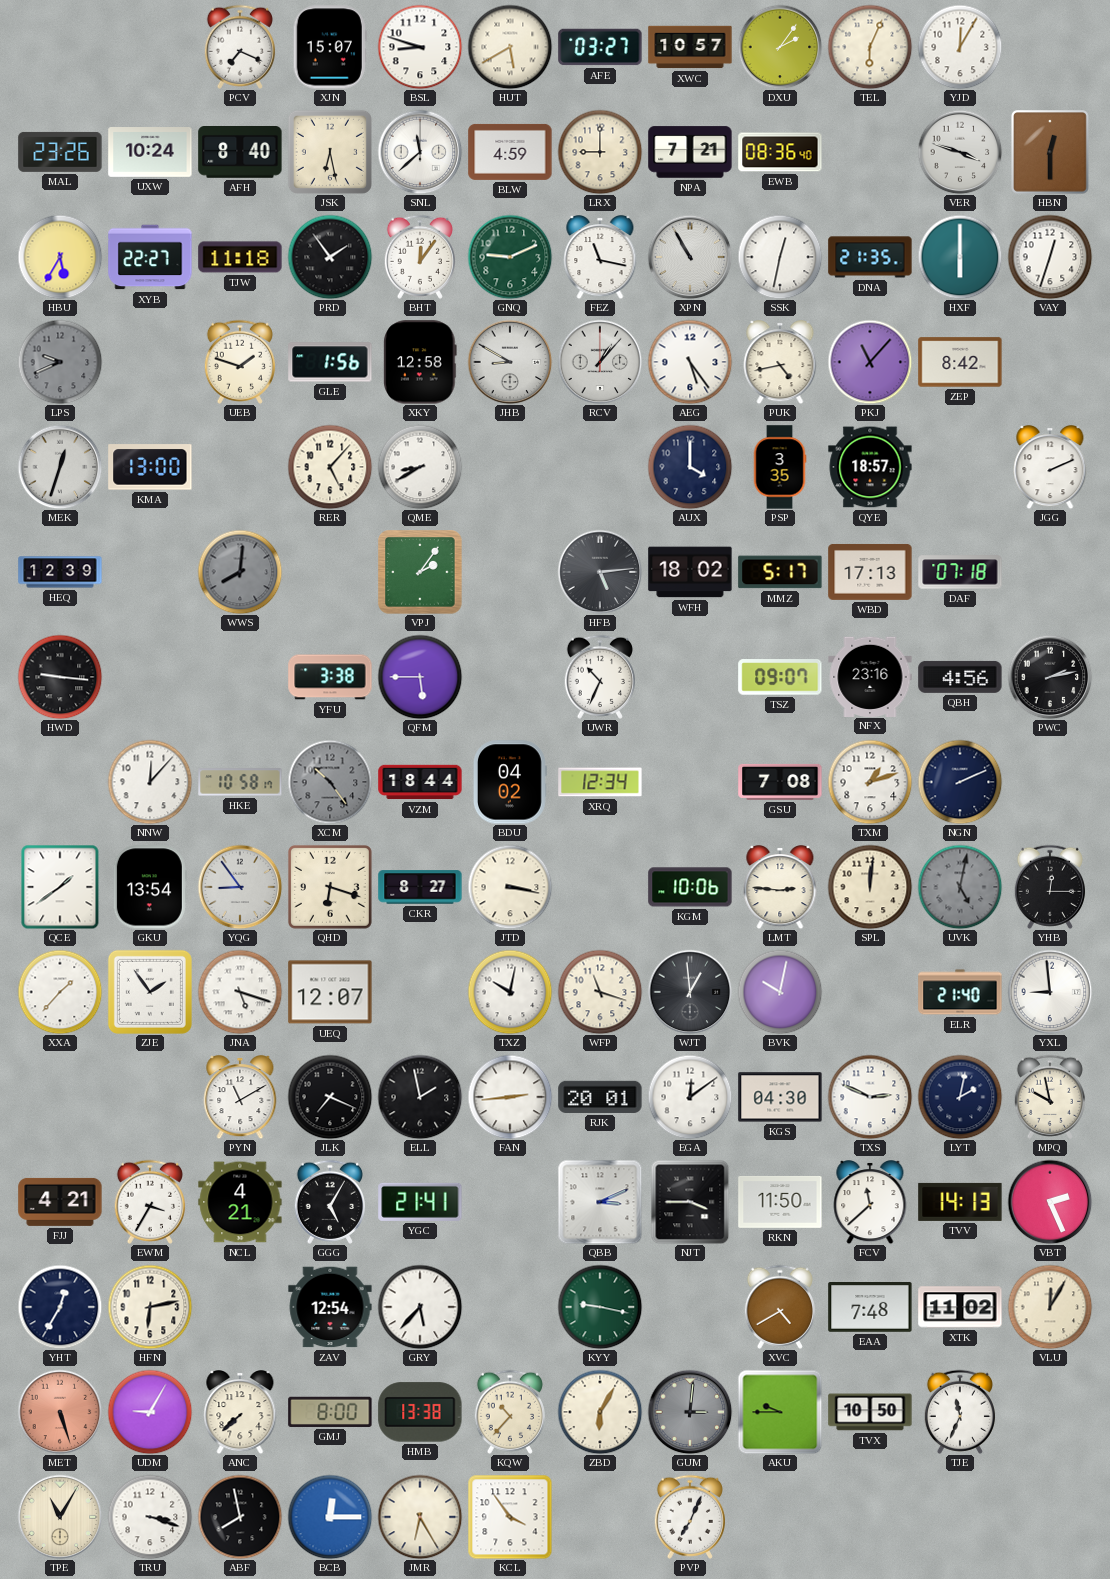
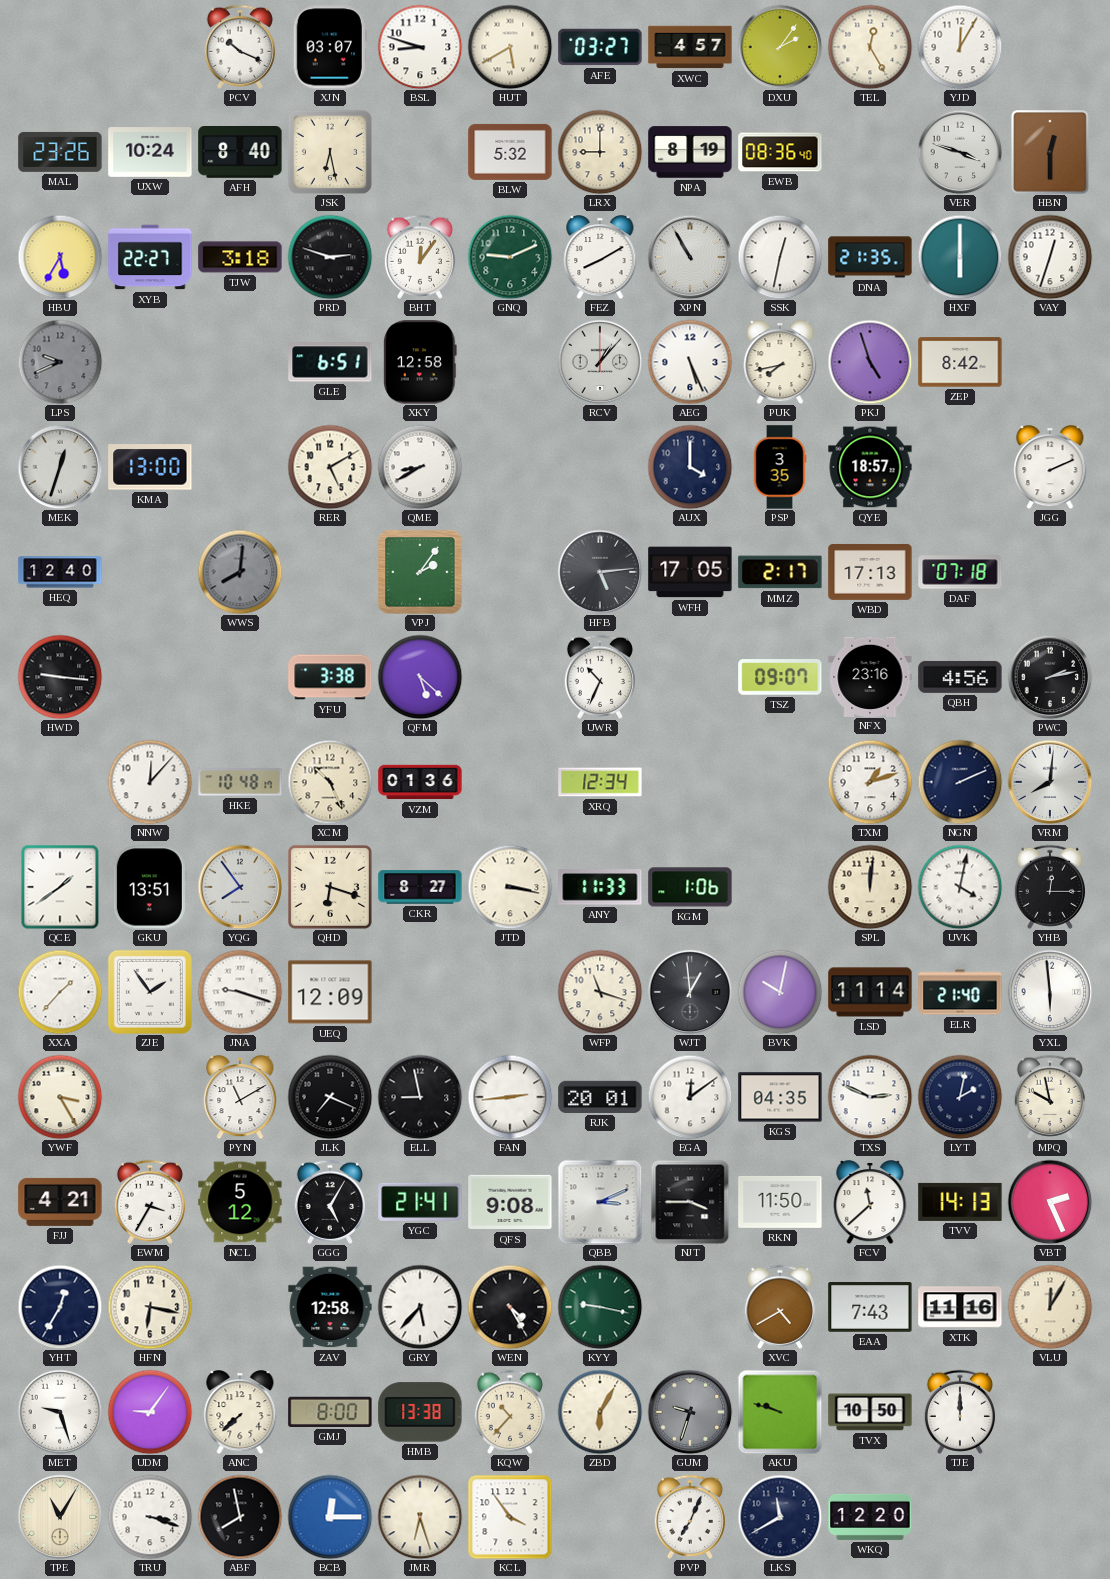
PCV: 7:19 -> 10:19
XJN: 15:07 -> 03:07
XWC: 10:57 -> 4:57
TEL: 6:04 -> 12:25
SNL: 11:38 -> none
BLW: 4:59 -> 5:32
NPA: 7:21 -> 8:19
TJW: 11:18 -> 3:18
PRD: 1:54 -> 2:48
FEZ: 11:17 -> 8:10
UEB: 1:48 -> none
GLE: 1:56 -> 6:51
JHB: 8:50 -> none
AEG: 5:24 -> 5:26
PUK: 4:43 -> 7:43
PKJ: 11:07 -> 4:57
RER: 5:07 -> 5:10
HEQ: 12:39 -> 12:40
WFH: 18:02 -> 17:05
MMZ: 5:17 -> 2:17
QFM: 5:45 -> 5:22
HKE: 10:58 -> 10:48
XCM: 10:24 -> 10:26
XCM dial: grey -> cream
VZM: 18:44 -> 01:36
BDU: 04:02 -> none
GSU: 7:08 -> none
VRM: none -> 8:01
GKU: 13:54 -> 13:51
YQG: 8:54 -> 7:54
ANY: none -> 11:33
KGM: 10:06 -> 1:06
LMT: 2:46 -> none
UVK: 5:02 -> 4:02
UVK dial: grey -> white
JNA: 5:18 -> 9:18
UEQ: 12:07 -> 12:09
TXZ: 10:02 -> none
LSD: none -> 11:14
YXL: 8:59 -> 5:59
YWF: none -> 3:25
ELL: 1:58 -> 8:58
KGS: 04:30 -> 04:35
NCL: 4:21 -> 5:12
QFS: none -> 9:08
HFN: 6:13 -> 6:17
ZAV: 12:54 -> 12:58
WEN: none -> 4:25
EAA: 7:48 -> 7:43
XTK: 11:02 -> 11:16
MET: 5:27 -> 9:27
MET dial: salmon -> white
UDM: 9:05 -> 9:06
GUM: 3:01 -> 9:33
AKU: 9:45 -> 9:48
TJE: 11:34 -> 12:00
JMR: 6:25 -> 6:27
LKS: none -> 11:40
WKQ: none -> 12:20
